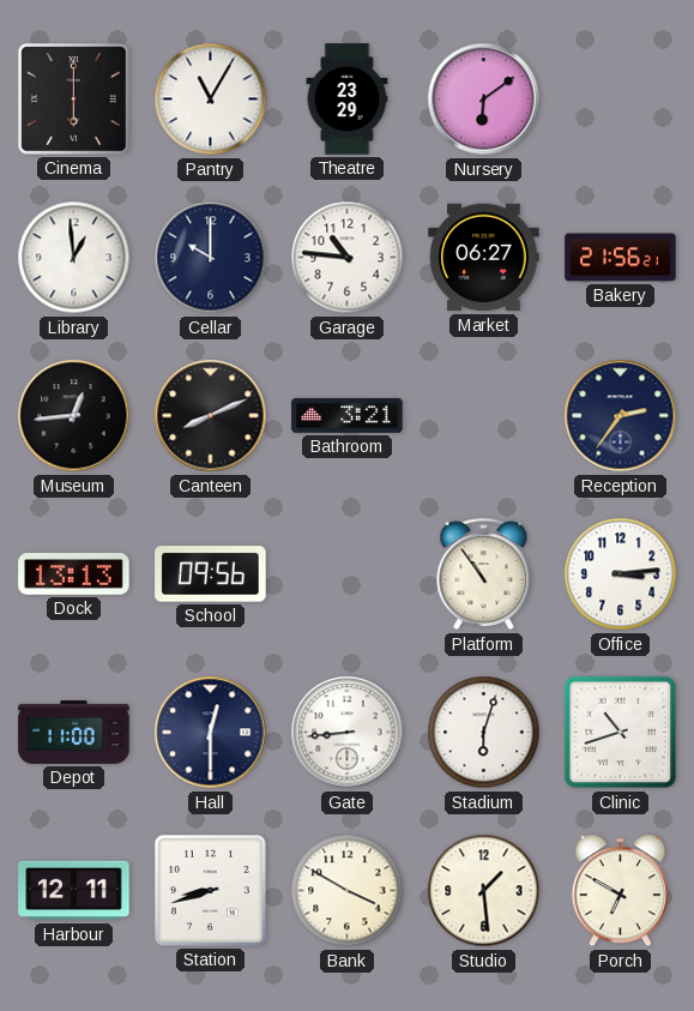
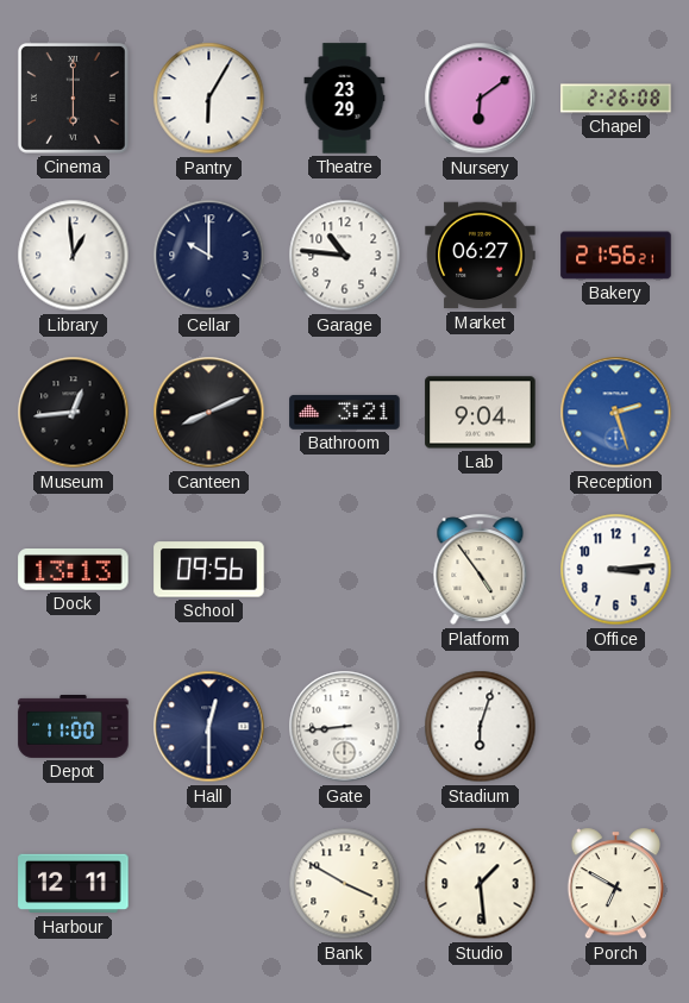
Pantry: 11:05 -> 6:05
Chapel: none -> 2:26
Lab: none -> 9:04
Reception: 2:36 -> 2:27
Reception dial: navy -> blue
Platform: 10:54 -> 4:54
Clinic: 10:42 -> none
Station: 8:42 -> none
